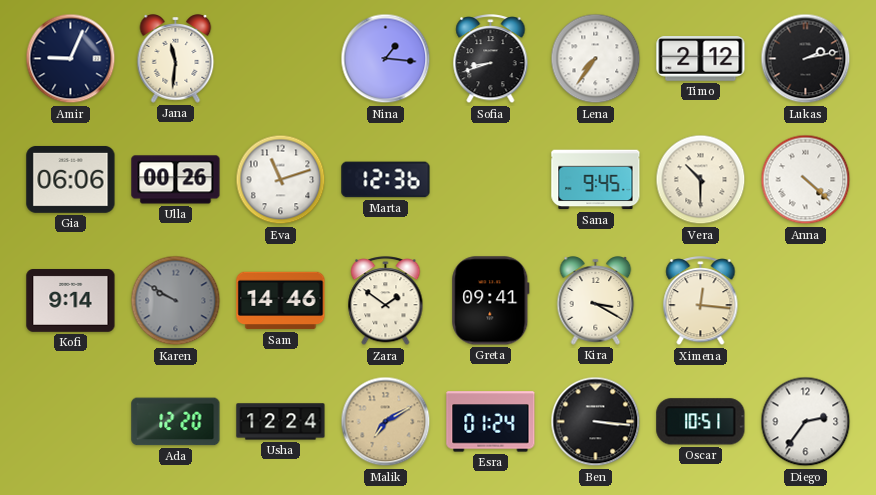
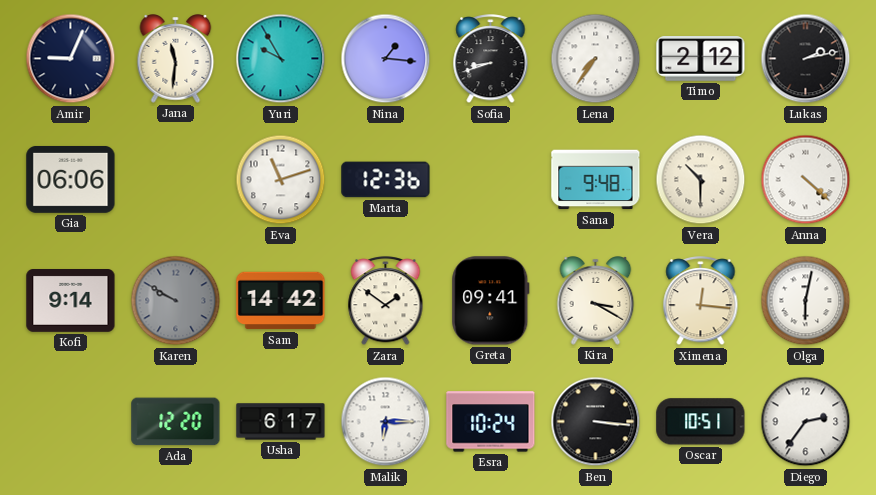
Yuri: none -> 9:55
Ulla: 00:26 -> none
Sana: 9:45 -> 9:48
Sam: 14:46 -> 14:42
Olga: none -> 6:02
Usha: 12:24 -> 6:17
Malik: 7:10 -> 6:15
Malik dial: champagne -> white
Esra: 01:24 -> 10:24
